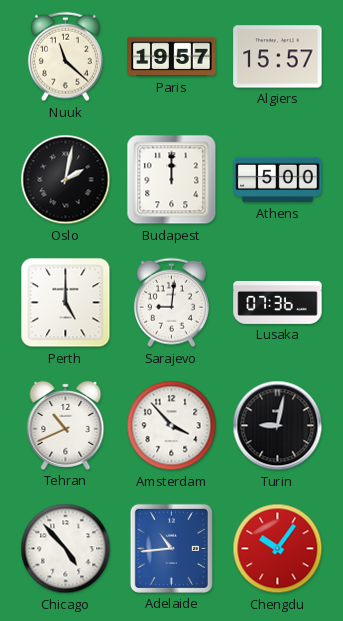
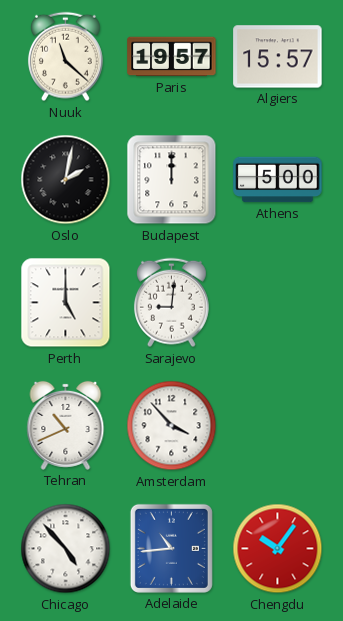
Lusaka: 07:36 -> none
Turin: 9:02 -> none
